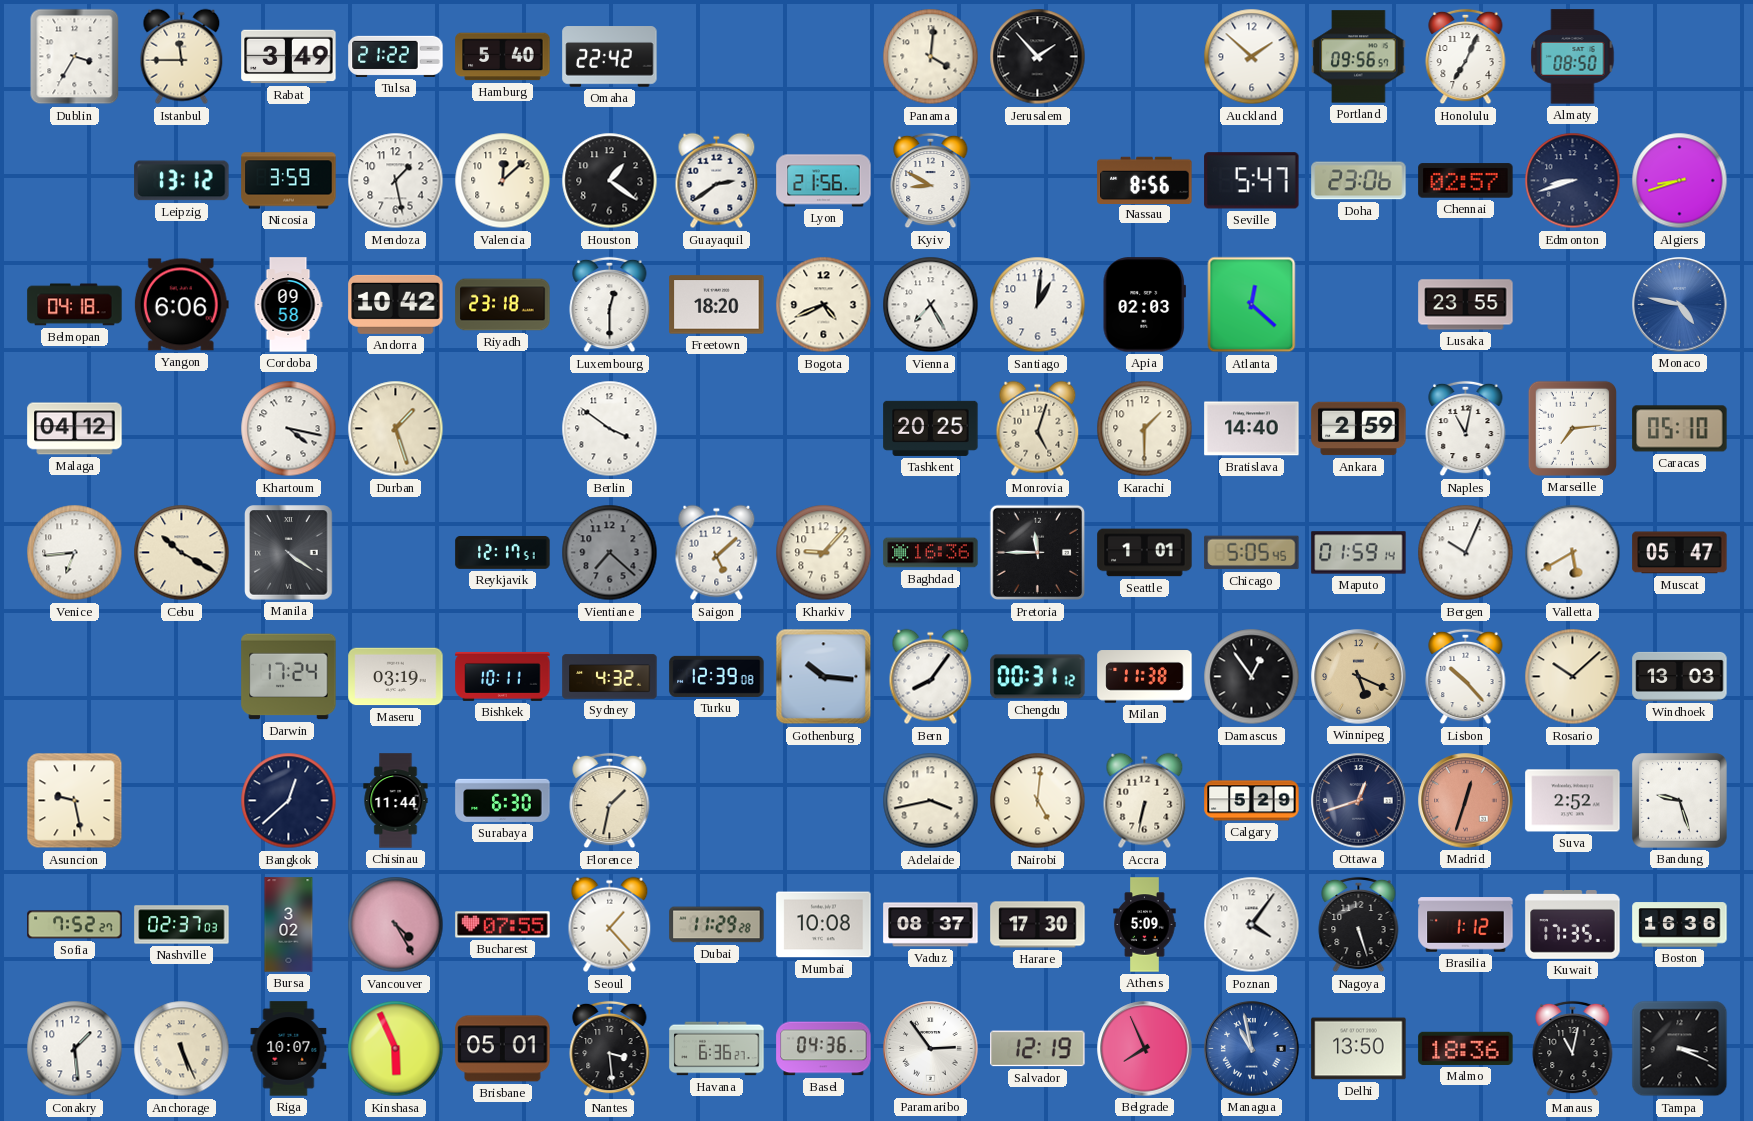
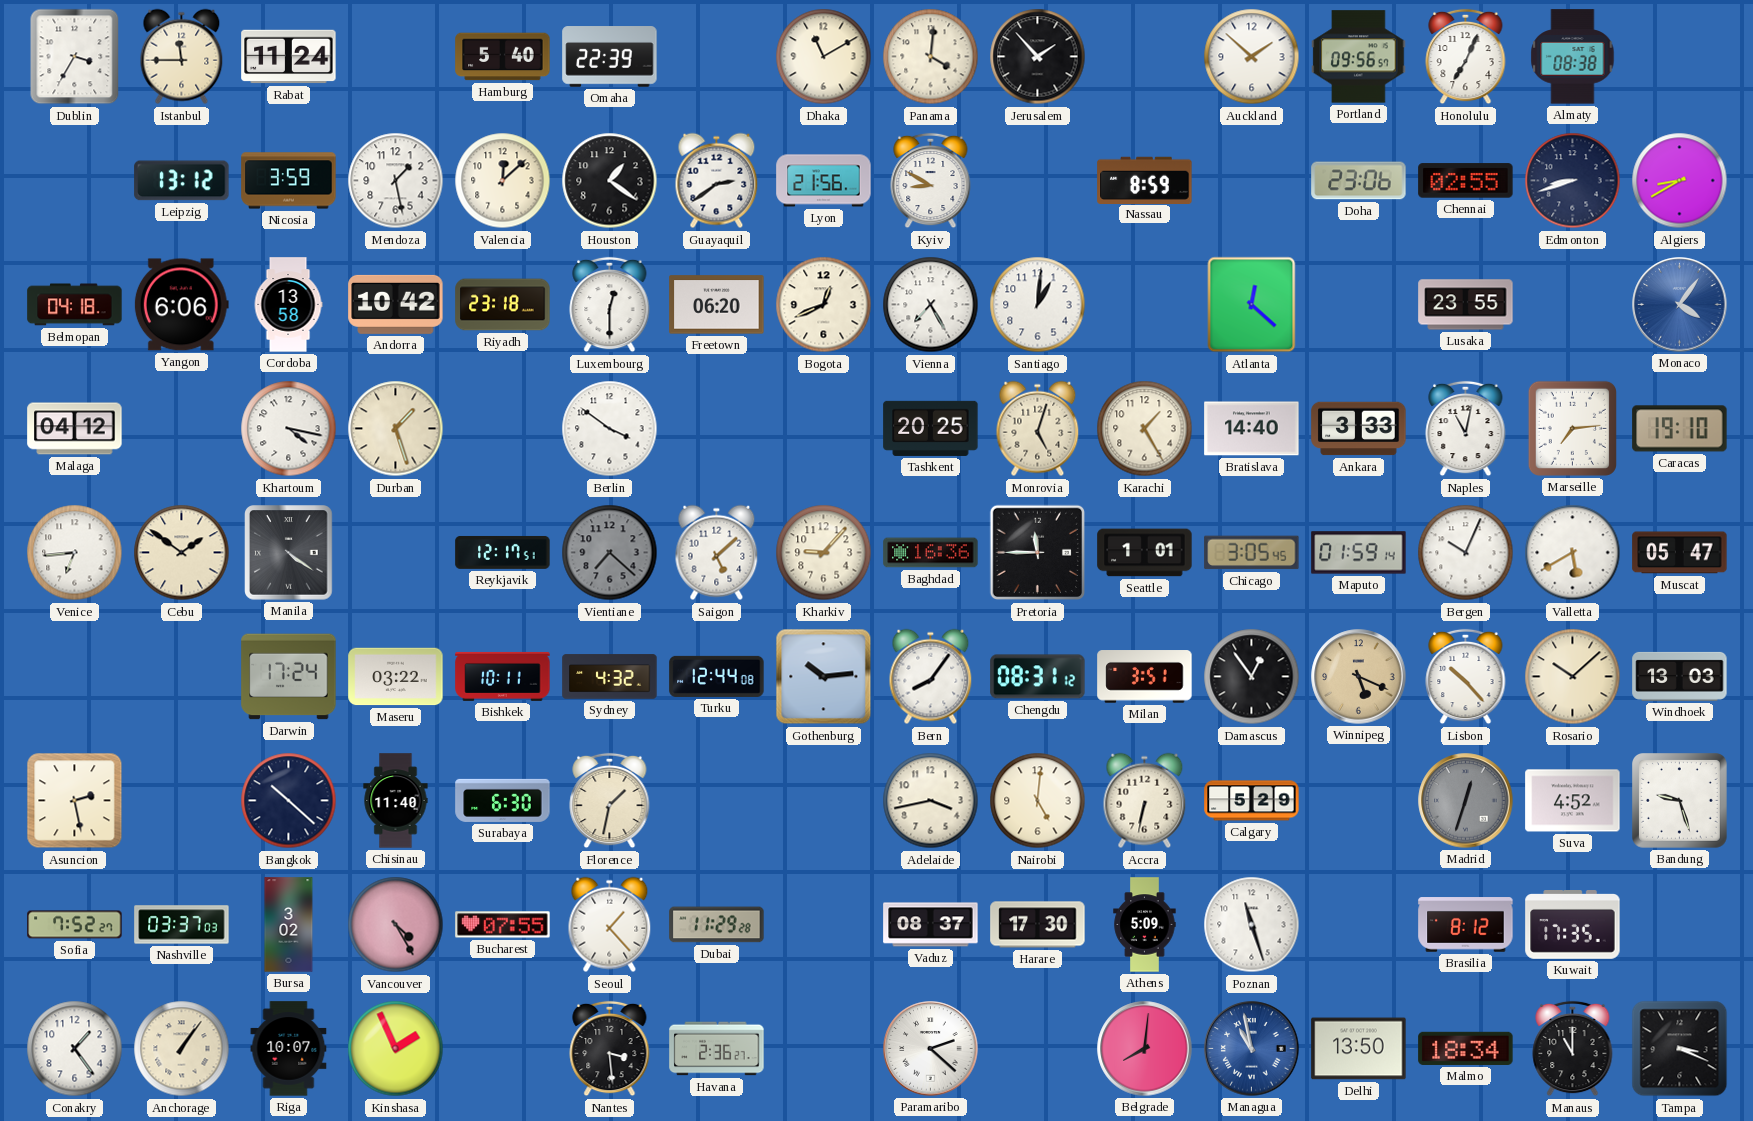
Rabat: 3:49 -> 11:24
Tulsa: 21:22 -> none
Omaha: 22:42 -> 22:39
Dhaka: none -> 11:10
Almaty: 08:50 -> 08:38
Nassau: 8:56 -> 8:59
Seville: 5:47 -> none
Chennai: 02:57 -> 02:55
Algiers: 8:42 -> 8:40
Cordoba: 09:58 -> 13:58
Freetown: 18:20 -> 06:20
Bogota: 4:41 -> 12:41
Apia: 02:03 -> none
Monaco: 4:47 -> 4:06
Karachi: 1:30 -> 1:25
Ankara: 2:59 -> 3:33
Caracas: 05:10 -> 19:10
Cebu: 10:20 -> 1:51
Chicago: 5:05 -> 3:05
Maseru: 03:19 -> 03:22
Turku: 12:39 -> 12:44
Gothenburg: 10:16 -> 10:14
Chengdu: 00:31 -> 08:31
Milan: 11:38 -> 3:51
Asuncion: 9:28 -> 2:28
Bangkok: 12:38 -> 10:22
Chisinau: 11:44 -> 11:40
Ottawa: 12:42 -> none
Madrid dial: salmon -> grey
Suva: 2:52 -> 4:52
Nashville: 02:37 -> 03:37
Mumbai: 10:08 -> none
Poznan: 4:06 -> 11:27
Nagoya: 5:27 -> none
Brasilia: 1:12 -> 8:12
Boston: 16:36 -> none
Conakry: 1:29 -> 1:24
Anchorage: 5:26 -> 1:06
Kinshasa: 5:56 -> 1:56
Brisbane: 05:01 -> none
Havana: 6:36 -> 2:36
Basel: 04:36 -> none
Paramaribo: 2:54 -> 2:22
Salvador: 12:19 -> none
Belgrade: 7:56 -> 8:01
Malmo: 18:36 -> 18:34
Manaus: 11:02 -> 11:00
